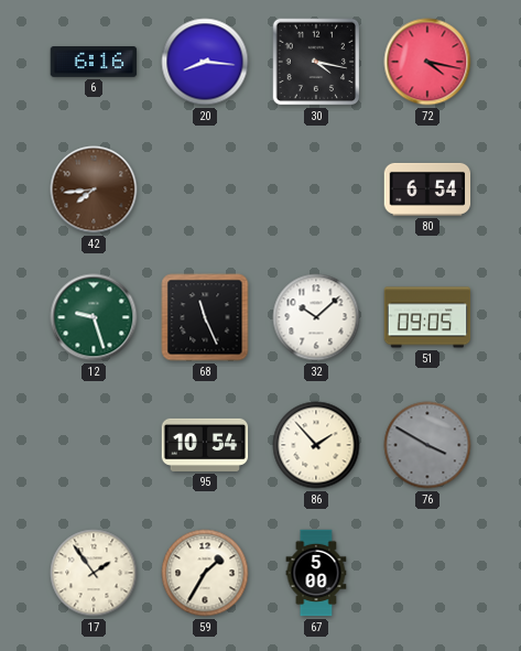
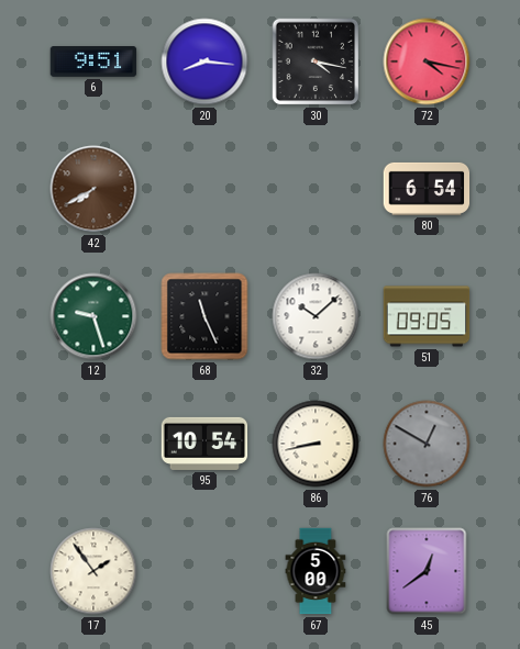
6: 6:16 -> 9:51
42: 7:44 -> 7:40
86: 1:53 -> 8:43
76: 3:50 -> 12:50
59: 1:35 -> none
45: none -> 12:39
